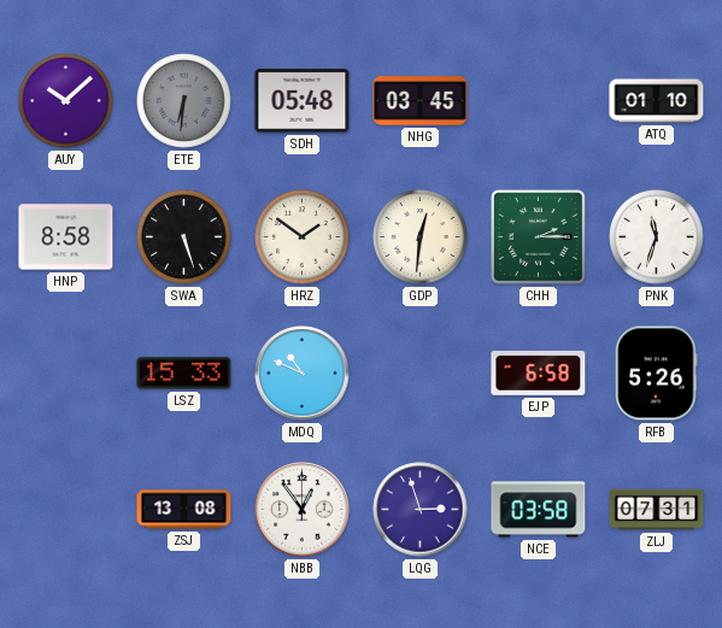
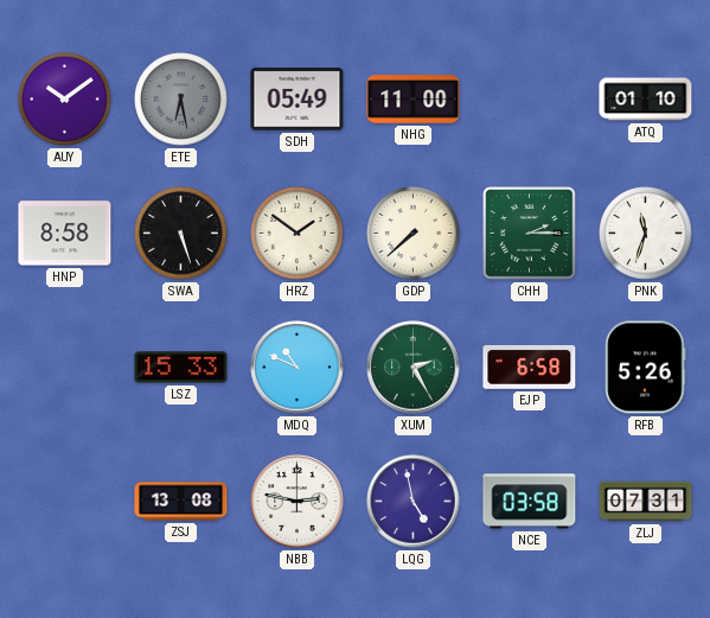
AUY: 10:08 -> 10:09
ETE: 6:31 -> 6:28
SDH: 05:48 -> 05:49
NHG: 03:45 -> 11:00
GDP: 12:31 -> 7:38
XUM: none -> 2:25
NBB: 12:54 -> 2:47
LQG: 2:57 -> 4:58
